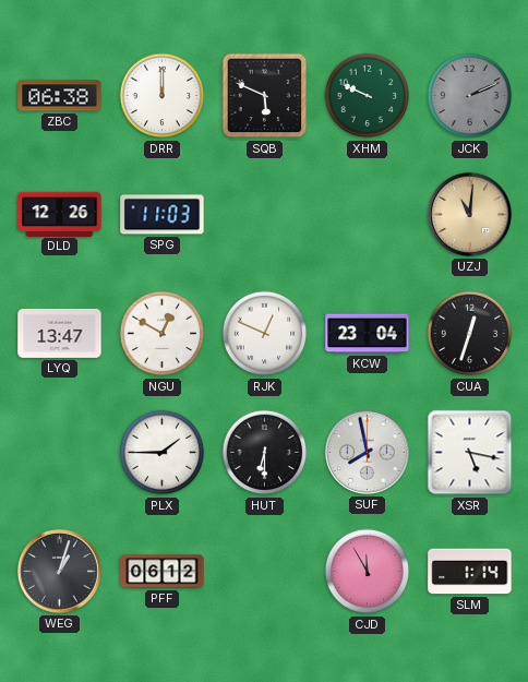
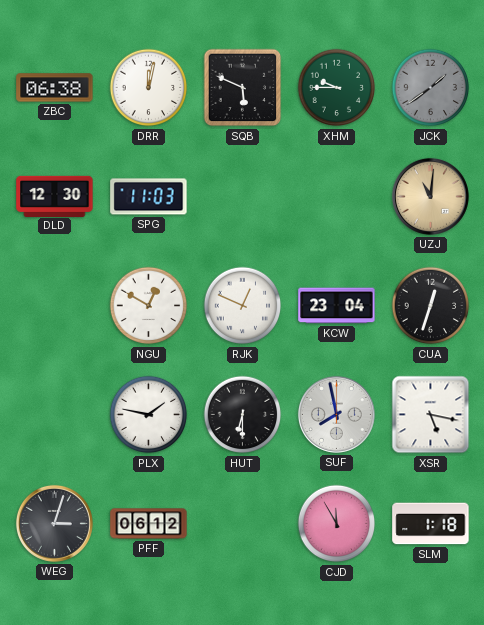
DRR: 12:00 -> 12:02
XHM: 9:49 -> 9:45
JCK: 2:11 -> 1:39
DLD: 12:26 -> 12:30
LYQ: 13:47 -> none
PLX: 1:45 -> 1:47
WEG: 1:03 -> 3:03
SLM: 1:14 -> 1:18
